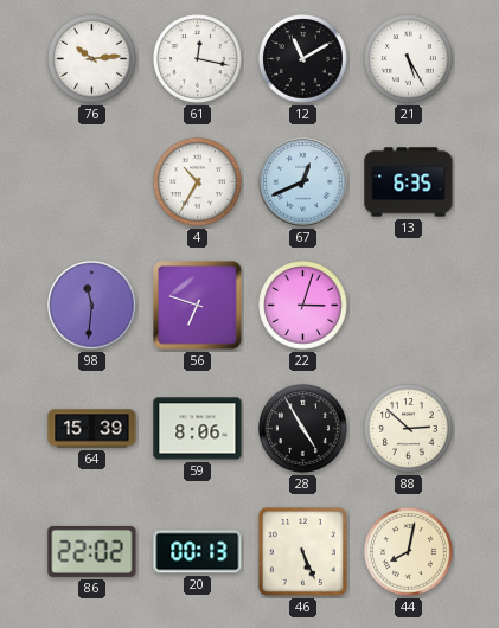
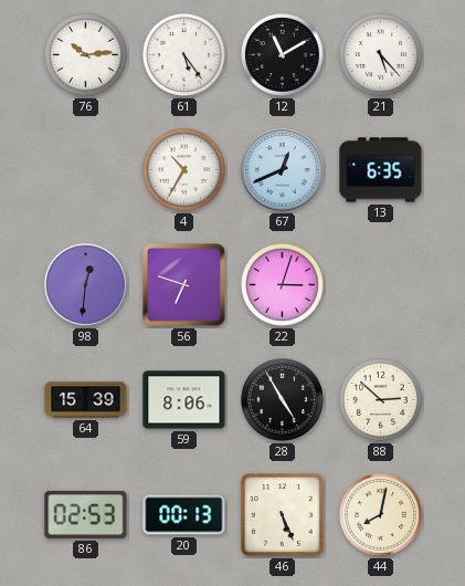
61: 12:17 -> 5:24
21: 5:25 -> 5:23
98: 11:31 -> 12:31
86: 22:02 -> 02:53
